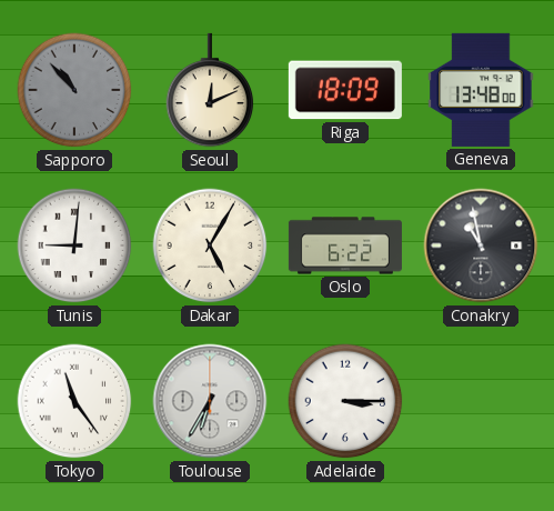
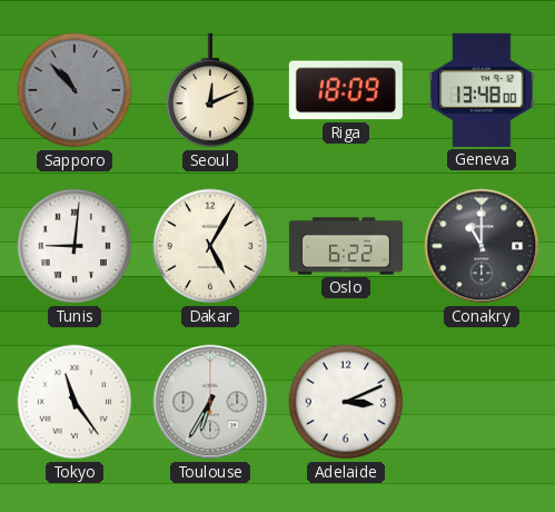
Conakry: 10:58 -> 11:00
Adelaide: 3:15 -> 3:11
